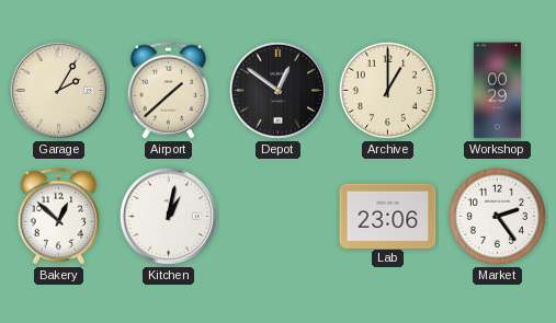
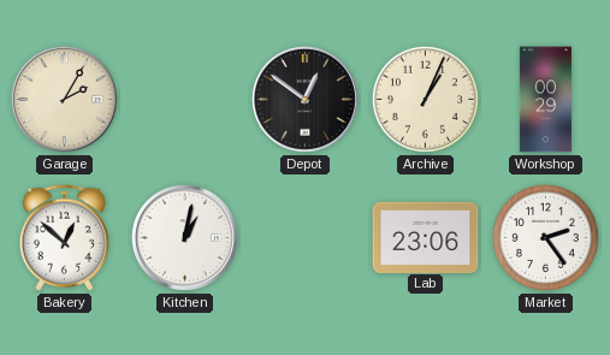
Airport: 1:38 -> none
Archive: 1:00 -> 1:04
